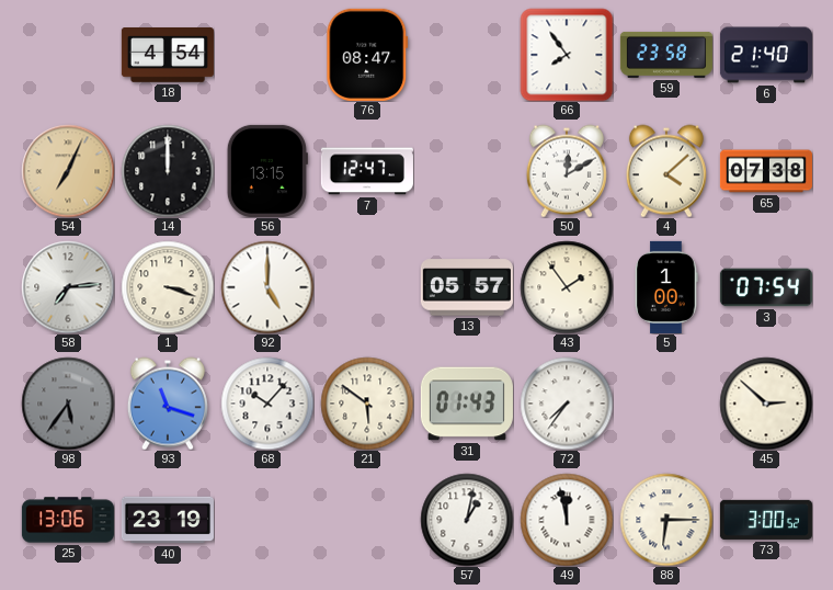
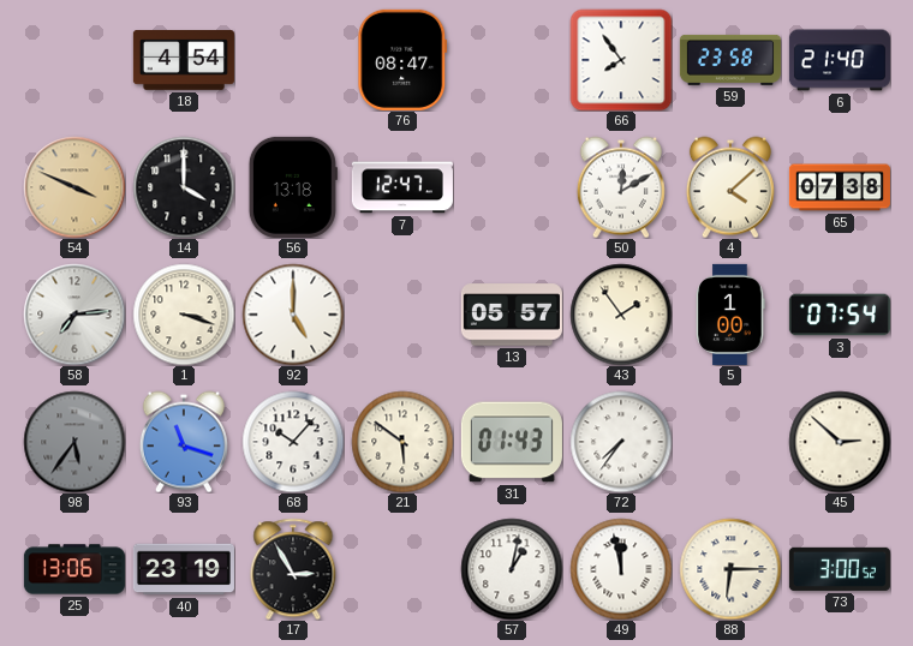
54: 7:04 -> 3:49
14: 12:00 -> 4:00
56: 13:15 -> 13:18
17: none -> 2:55
